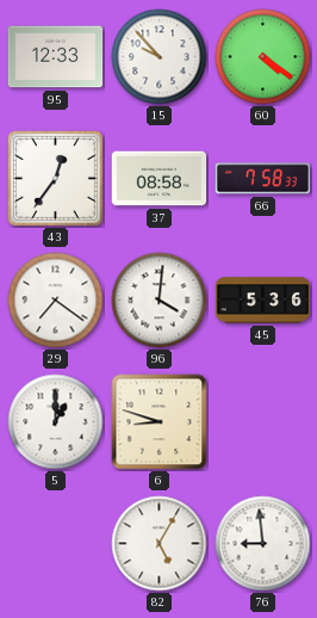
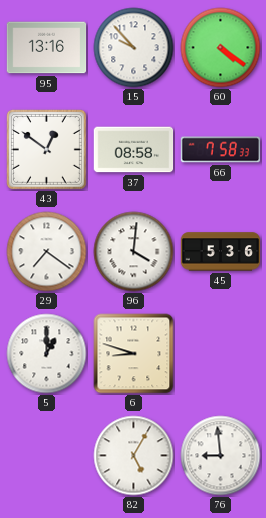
95: 12:33 -> 13:16
43: 12:36 -> 12:51
